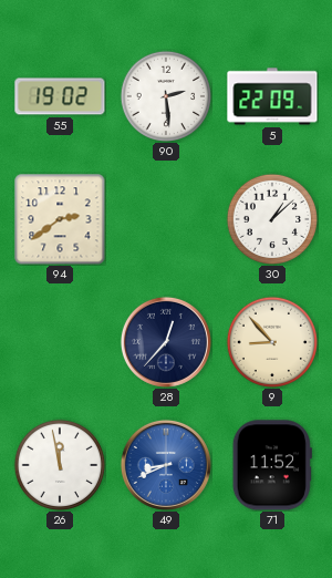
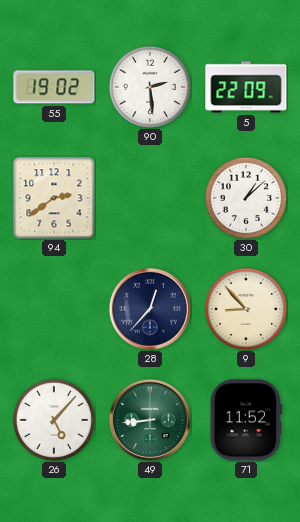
26: 11:58 -> 5:07
49: 8:41 -> 8:44
49 dial: blue -> green
